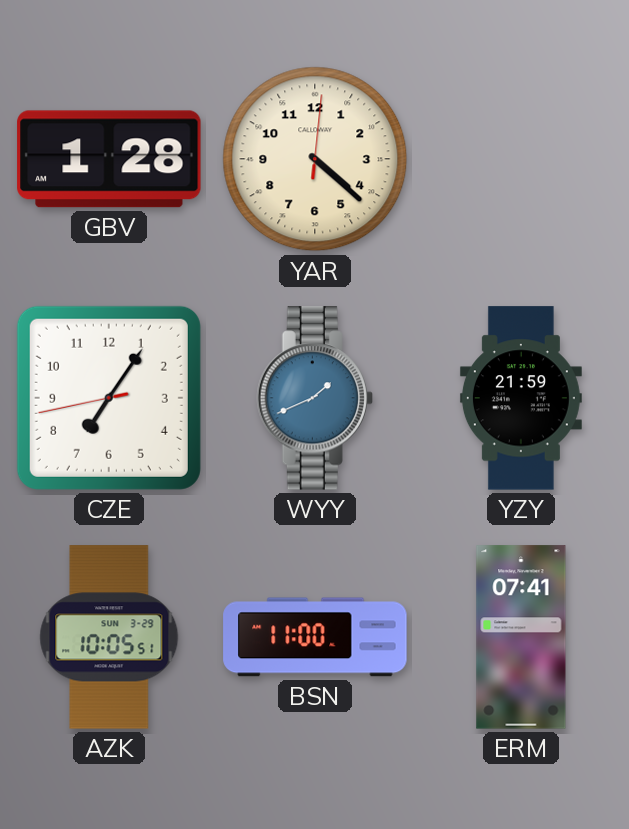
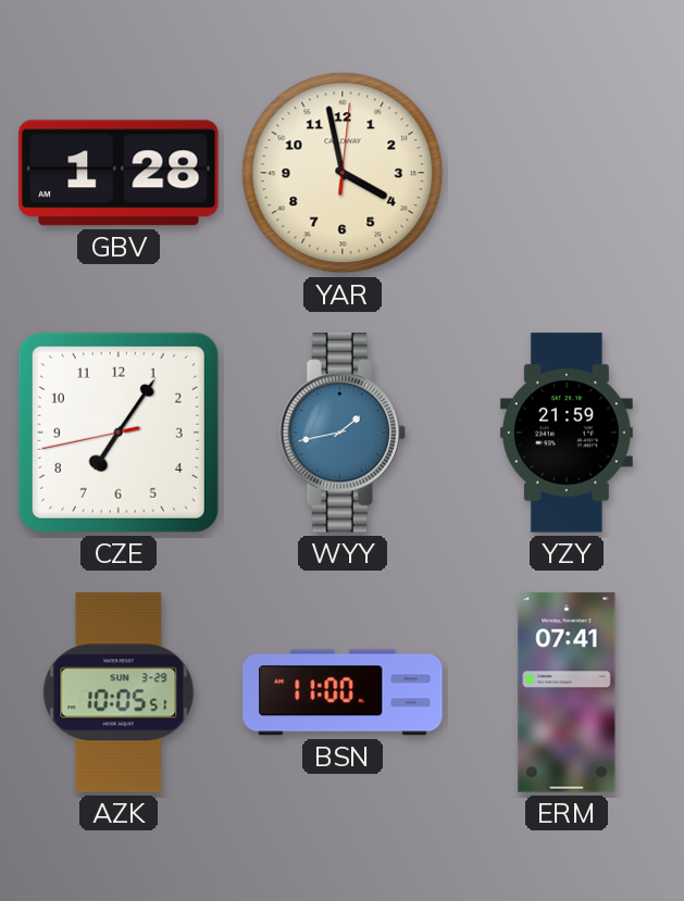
YAR: 4:22 -> 3:58
WYY: 1:41 -> 1:43
